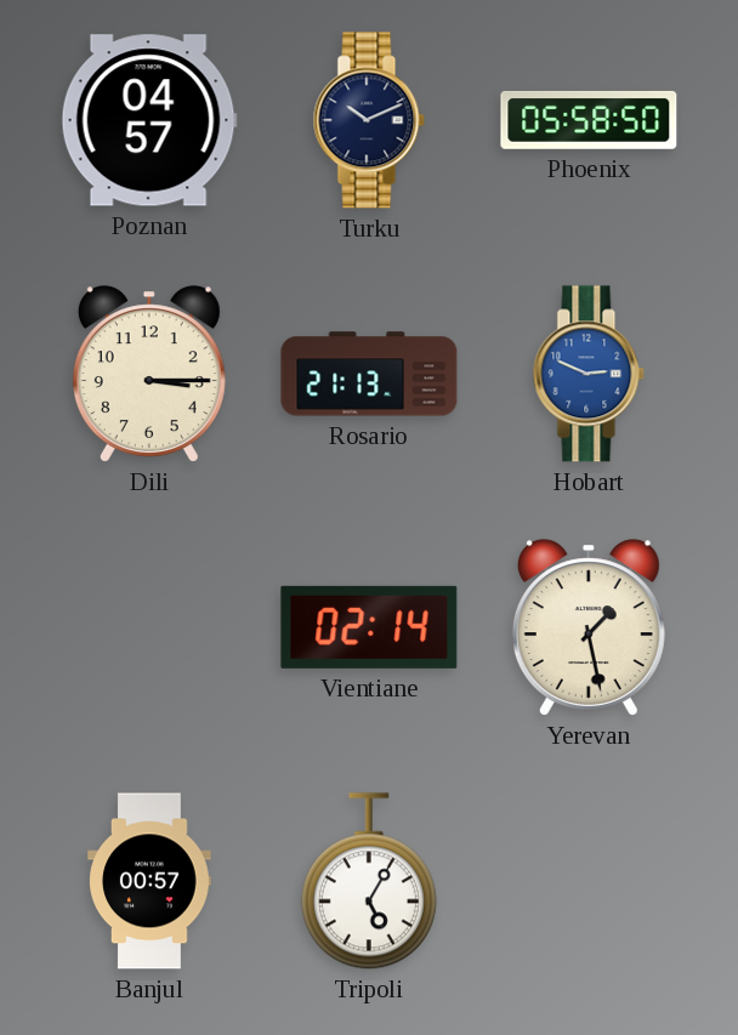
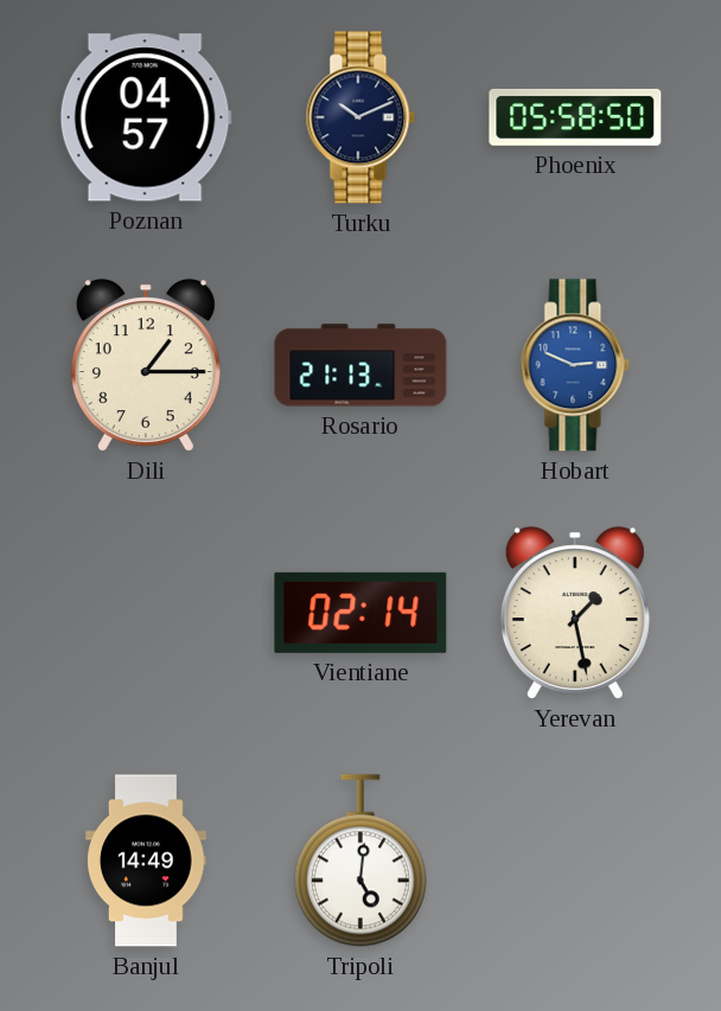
Dili: 3:15 -> 1:15
Banjul: 00:57 -> 14:49
Tripoli: 5:05 -> 5:01
